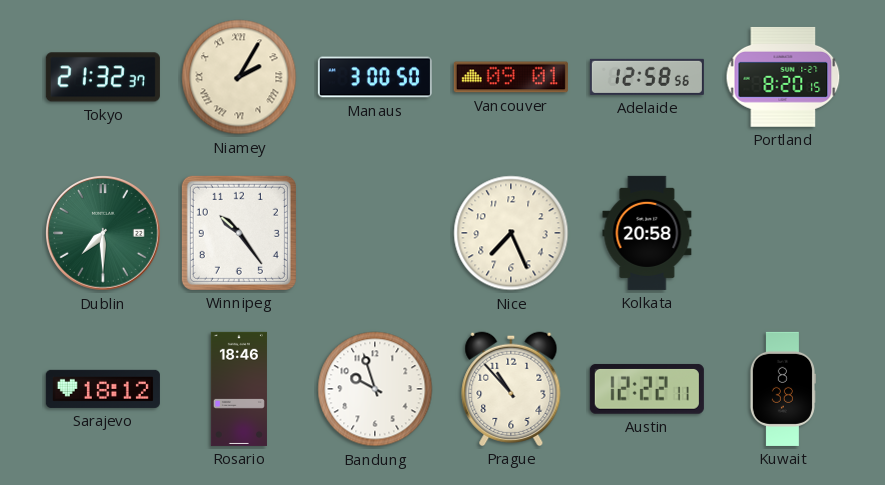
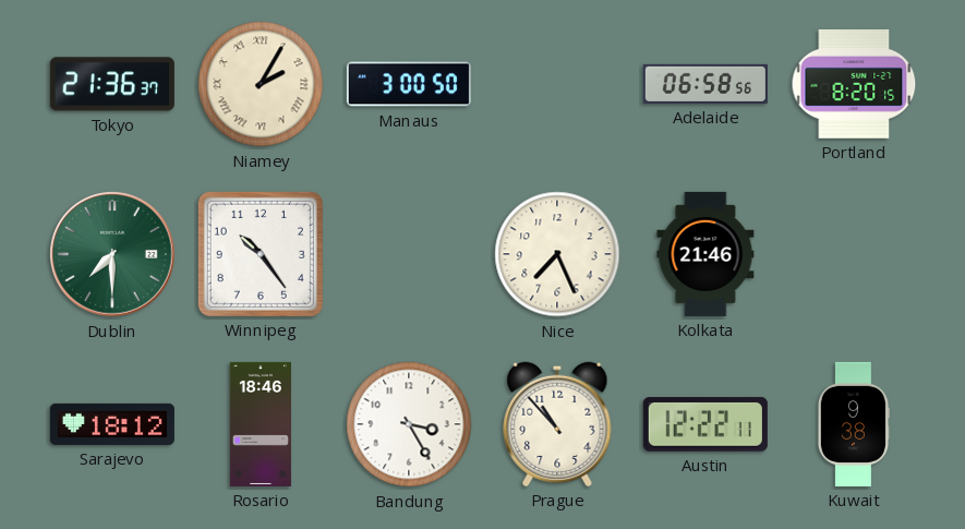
Tokyo: 21:32 -> 21:36
Vancouver: 09:01 -> none
Adelaide: 12:58 -> 06:58
Kolkata: 20:58 -> 21:46
Bandung: 9:57 -> 3:25
Kuwait: 8:38 -> 9:38
